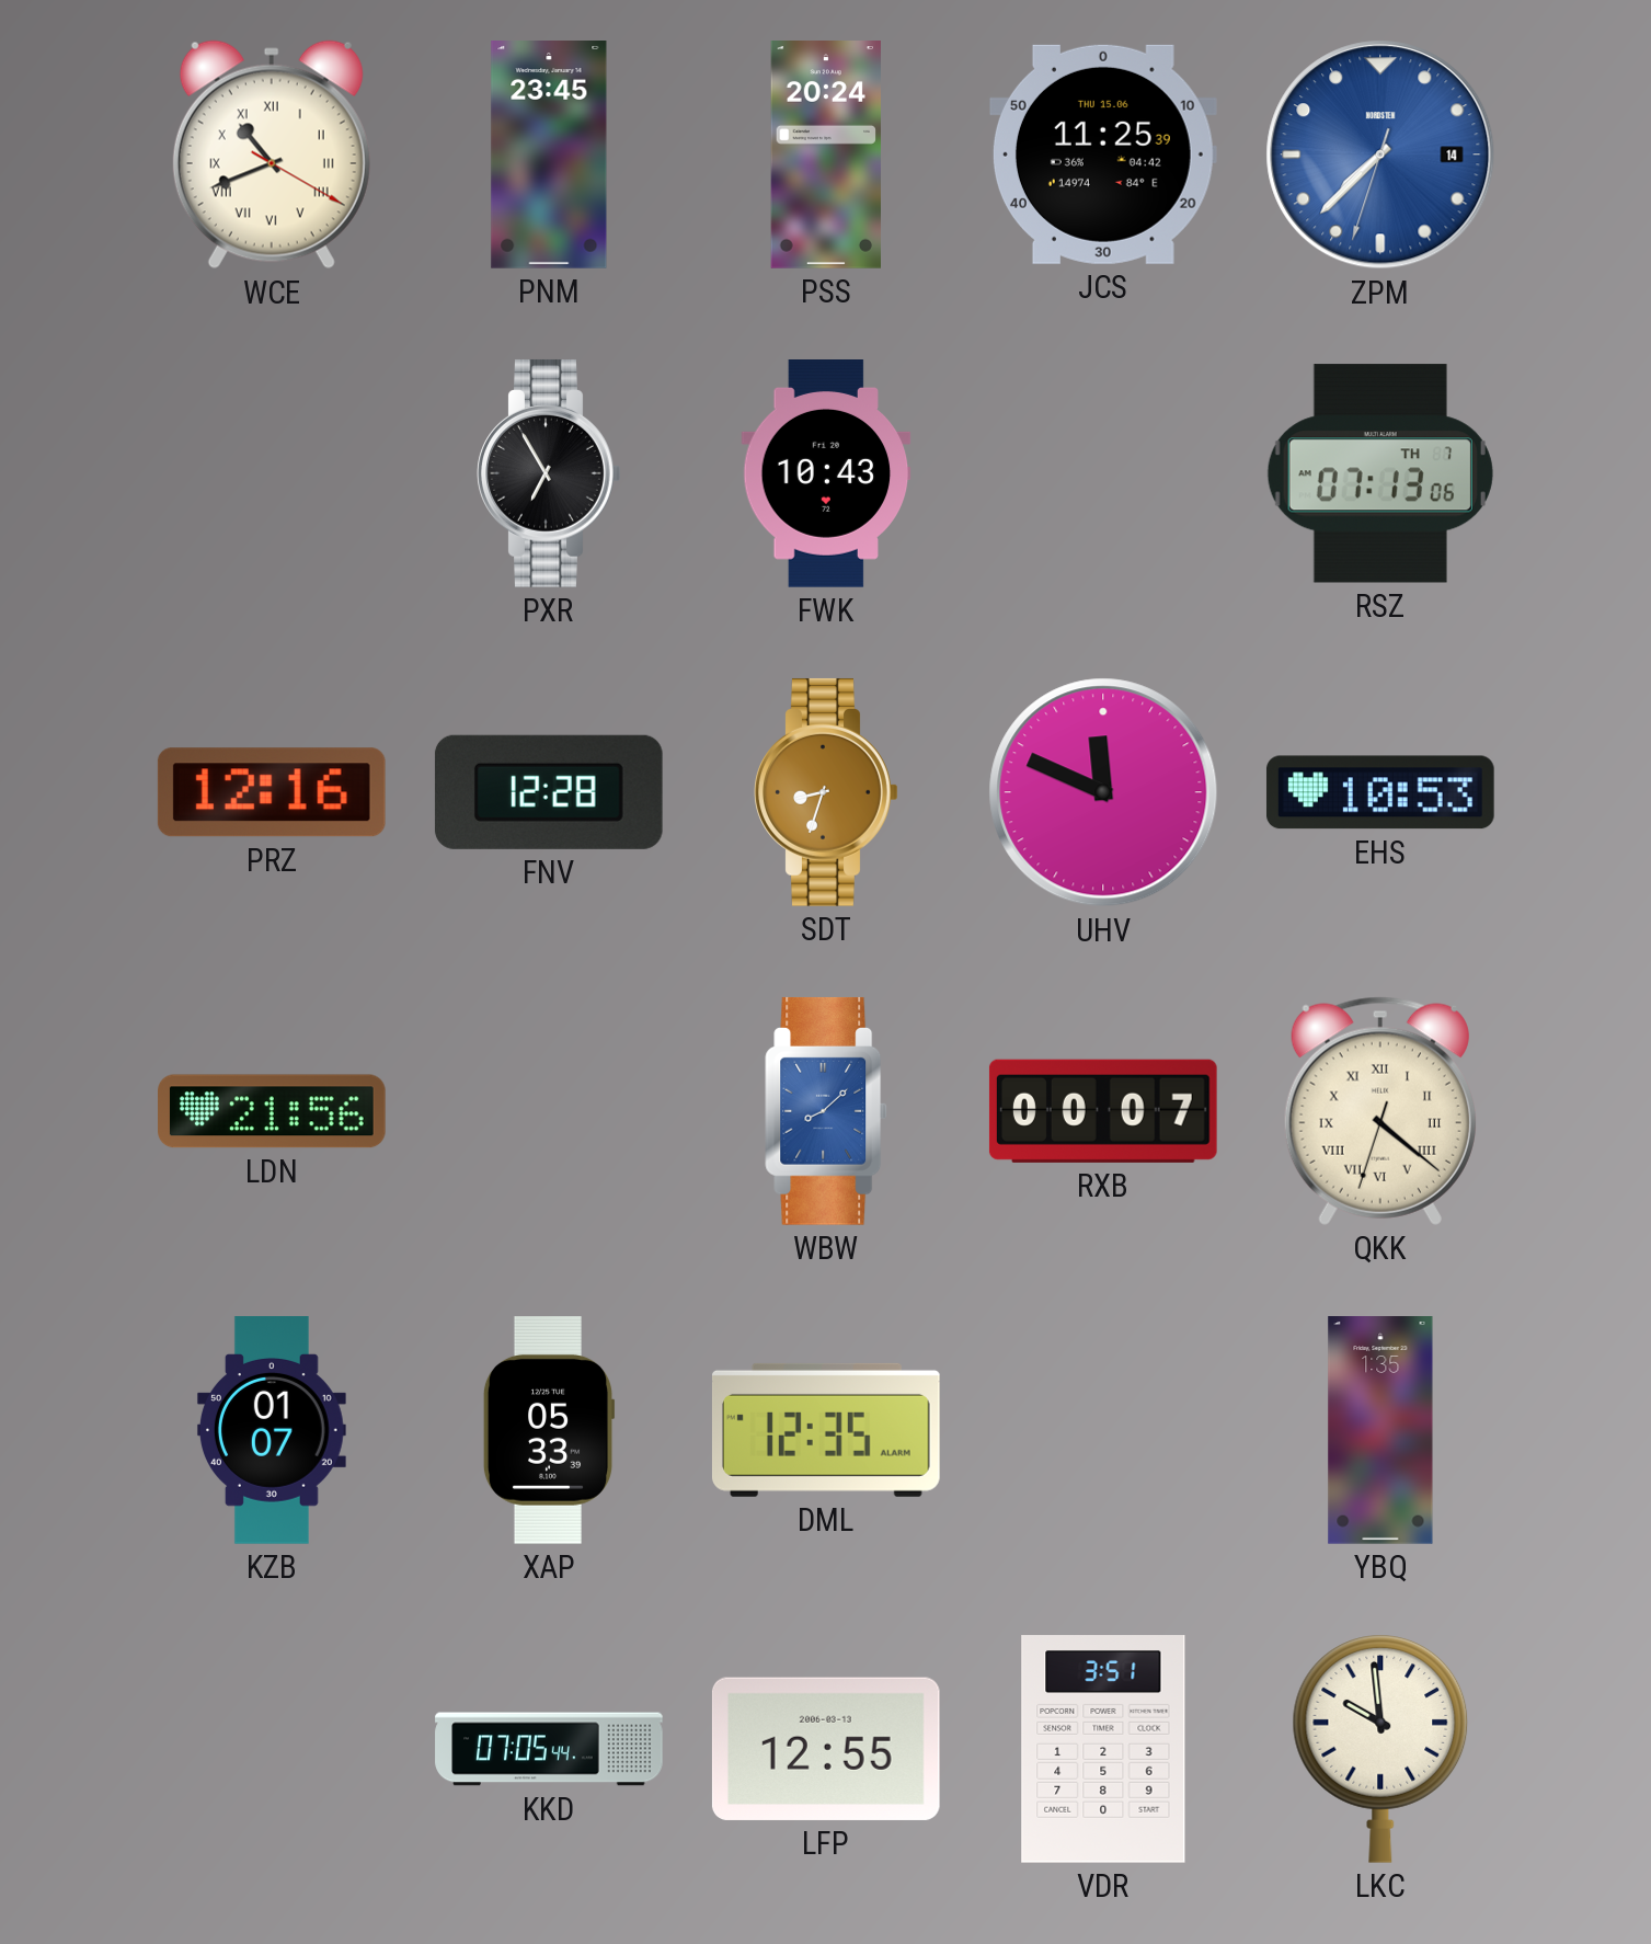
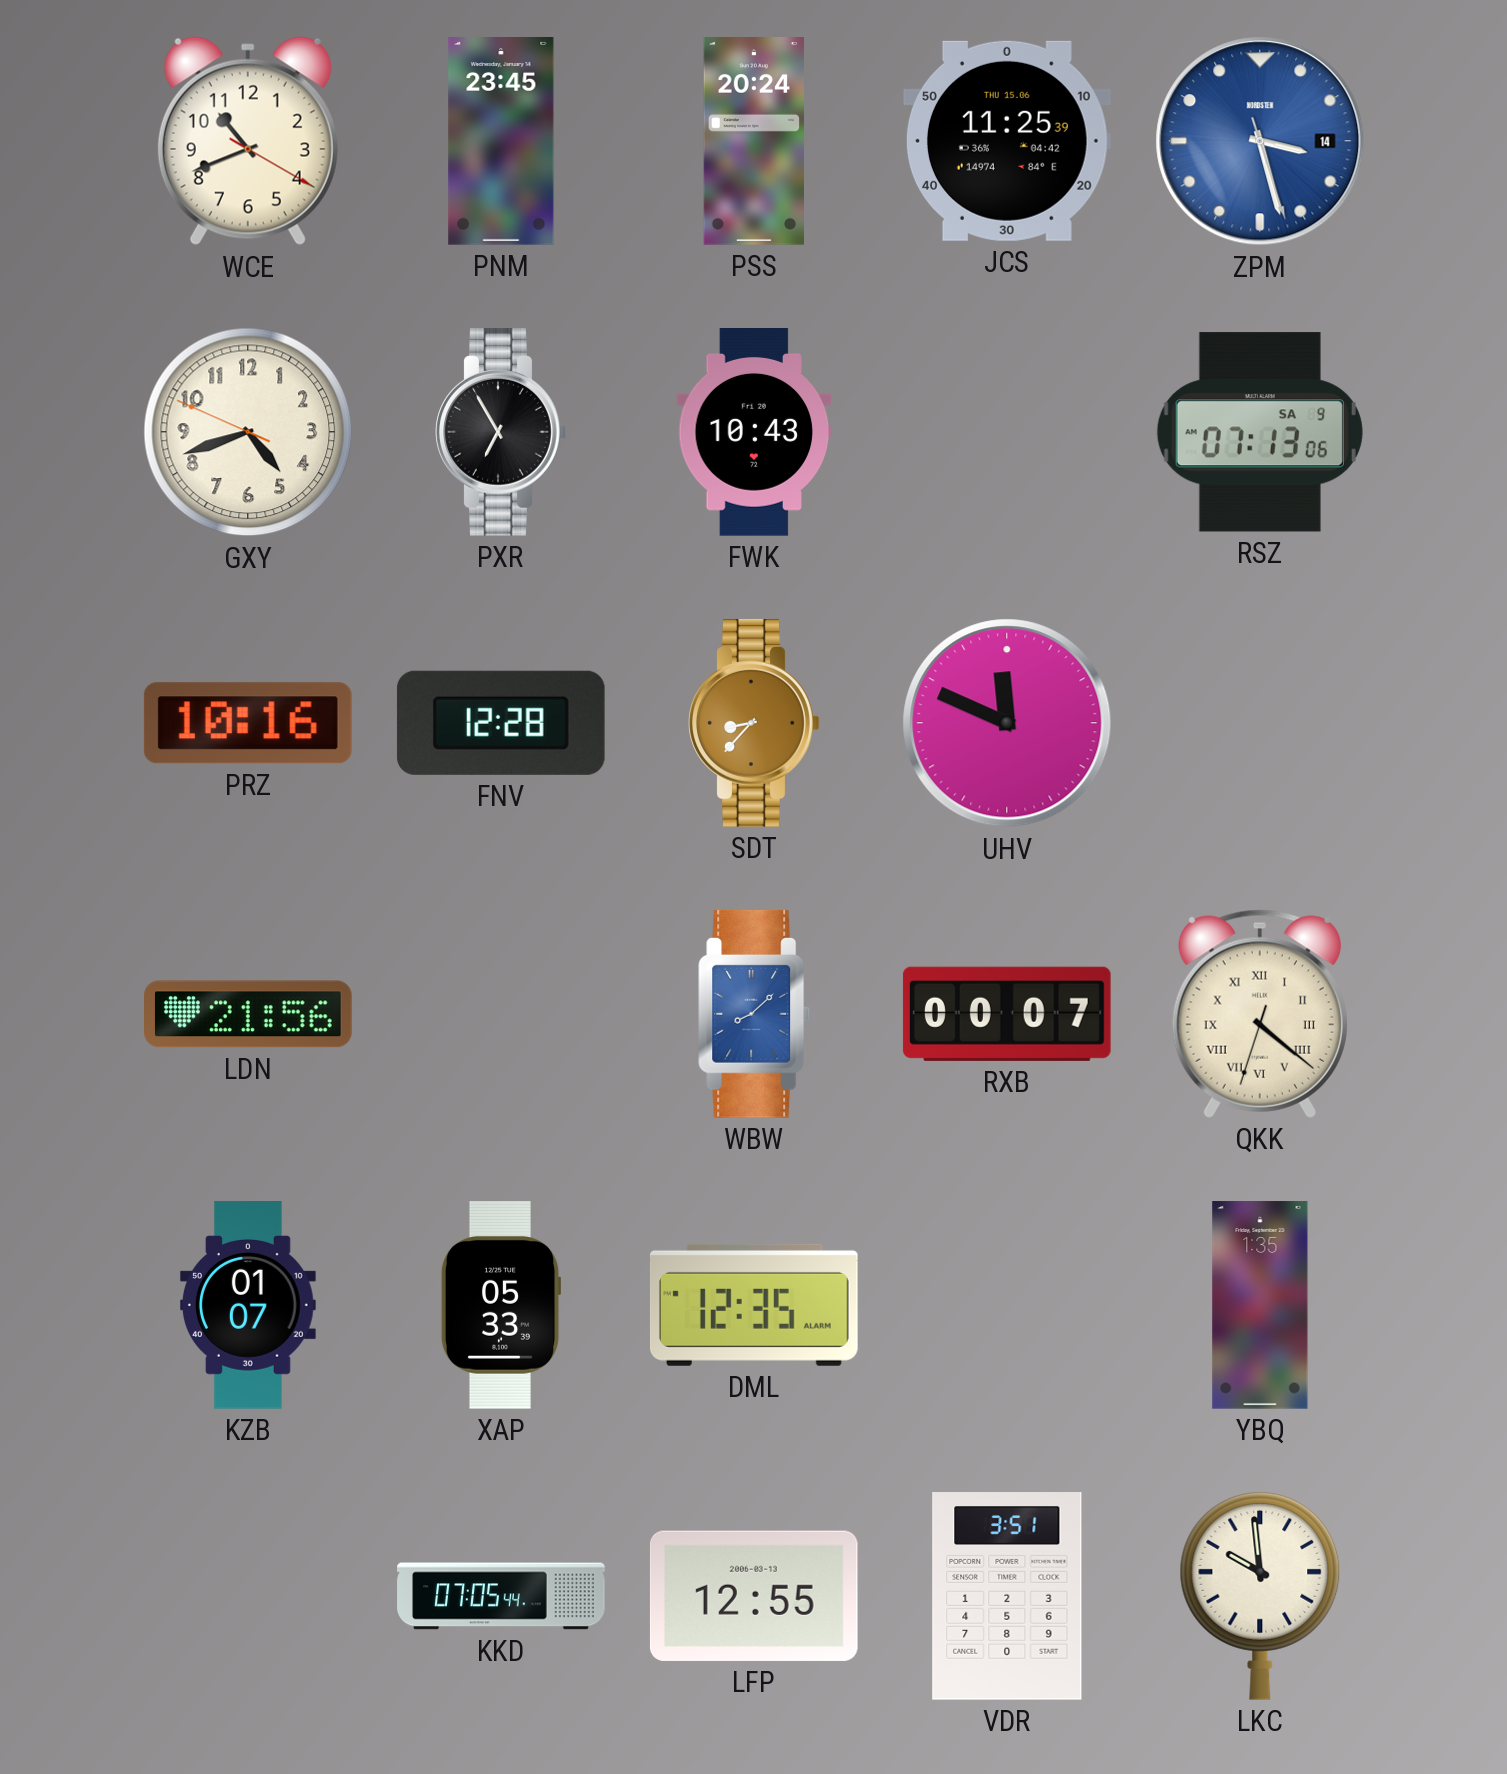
WCE numerals: Roman -> Arabic
ZPM: 7:37 -> 3:27
GXY: none -> 4:41
RSZ date: TH 7 -> SA 9
PRZ: 12:16 -> 10:16
SDT: 8:33 -> 8:37
EHS: 10:53 -> none
